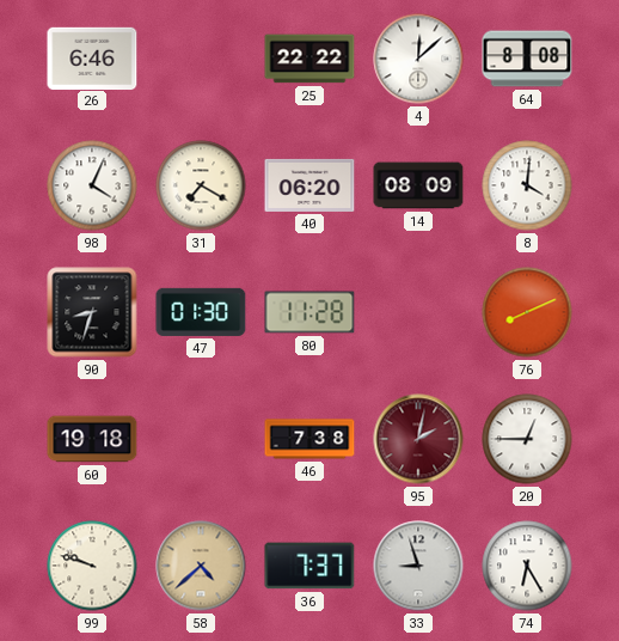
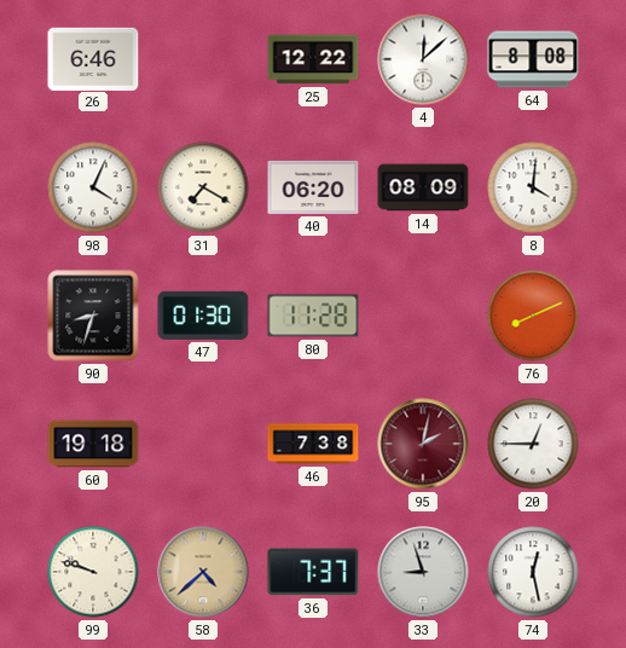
25: 22:22 -> 12:22
74: 6:25 -> 12:28
